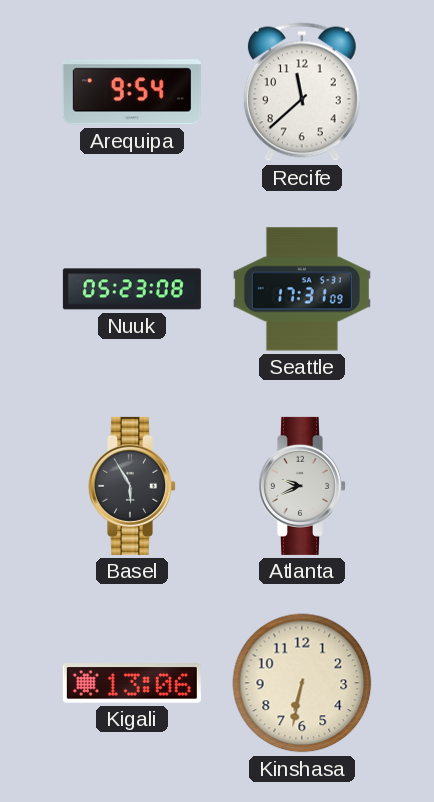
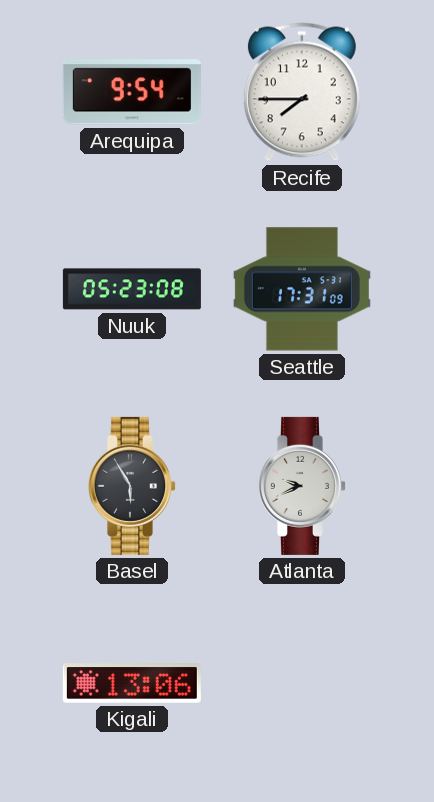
Recife: 11:38 -> 7:45
Kinshasa: 6:32 -> none
